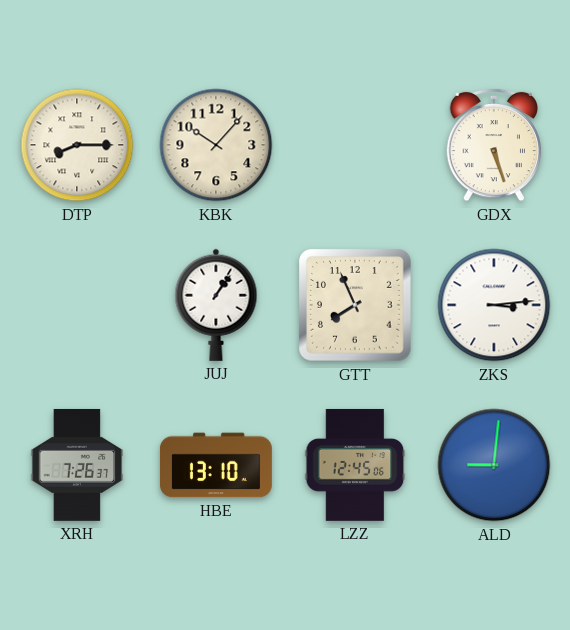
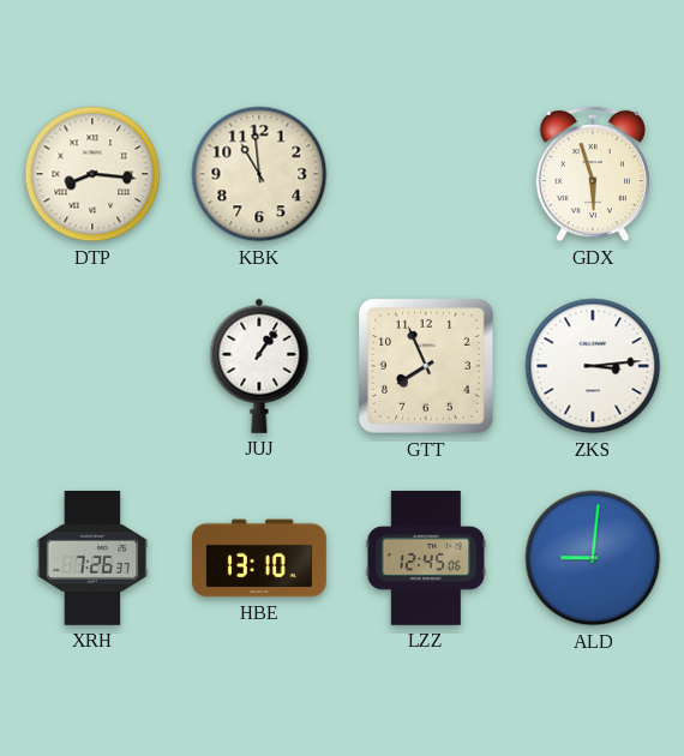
DTP: 8:15 -> 8:16
KBK: 10:07 -> 10:59
GDX: 5:27 -> 5:57
